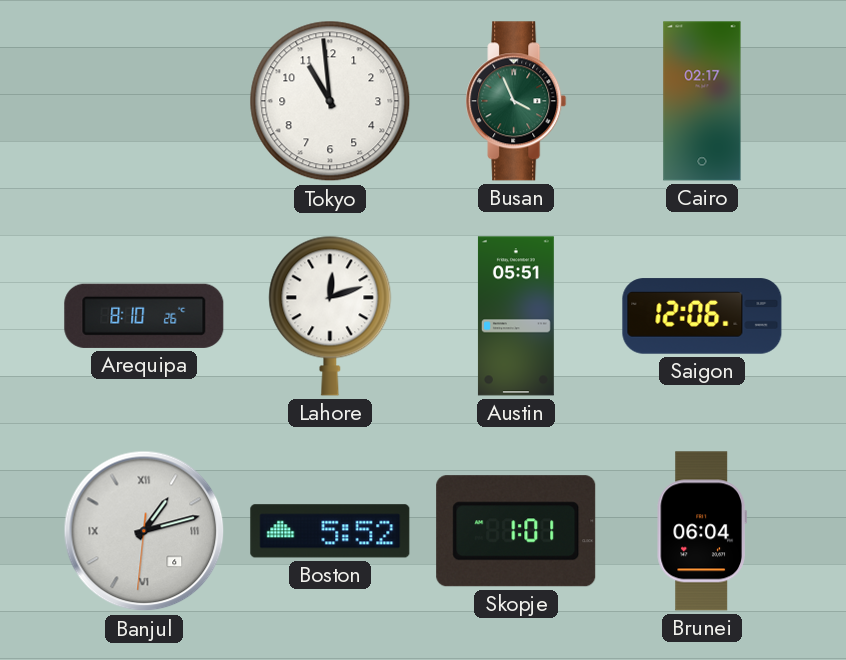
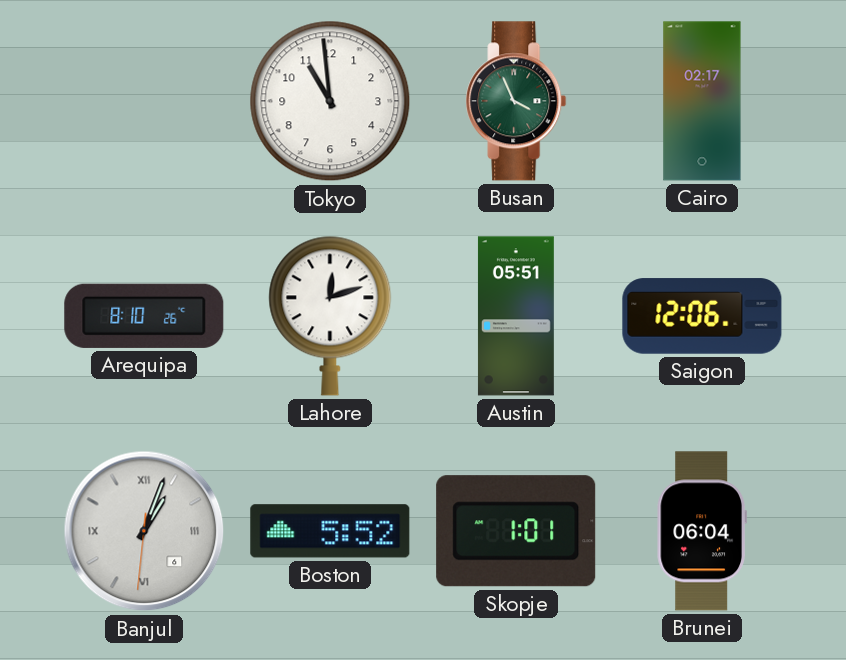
Banjul: 1:12 -> 1:03
